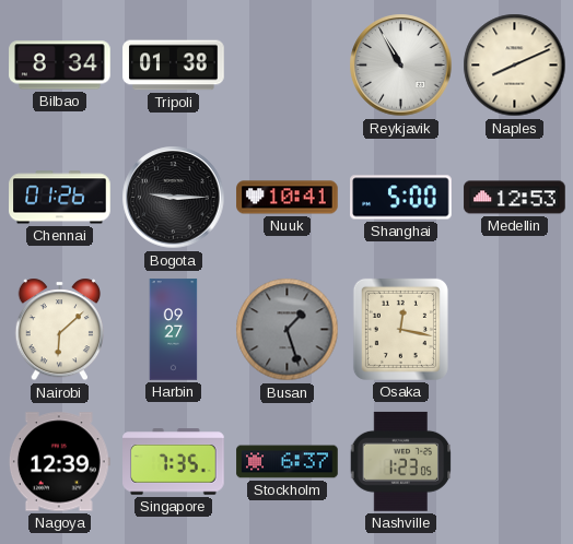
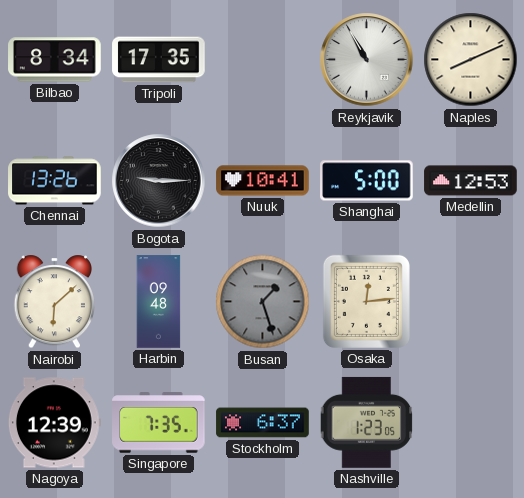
Tripoli: 01:38 -> 17:35
Chennai: 01:26 -> 13:26
Harbin: 09:27 -> 09:48
Osaka: 12:17 -> 12:14
